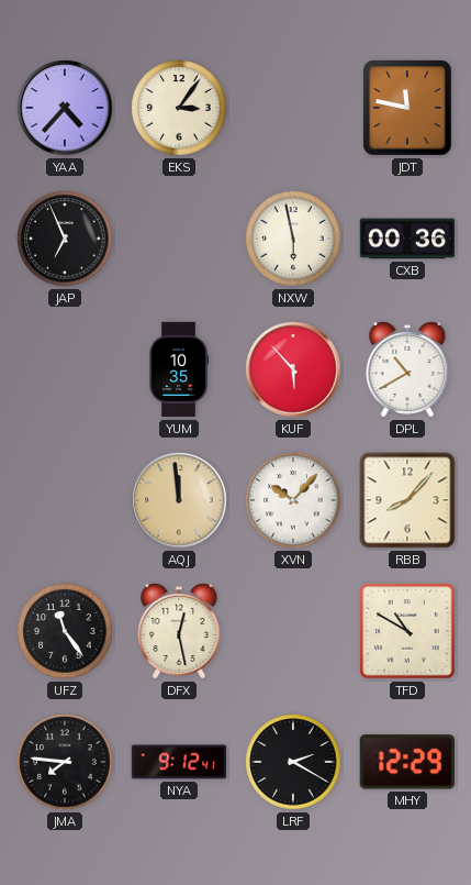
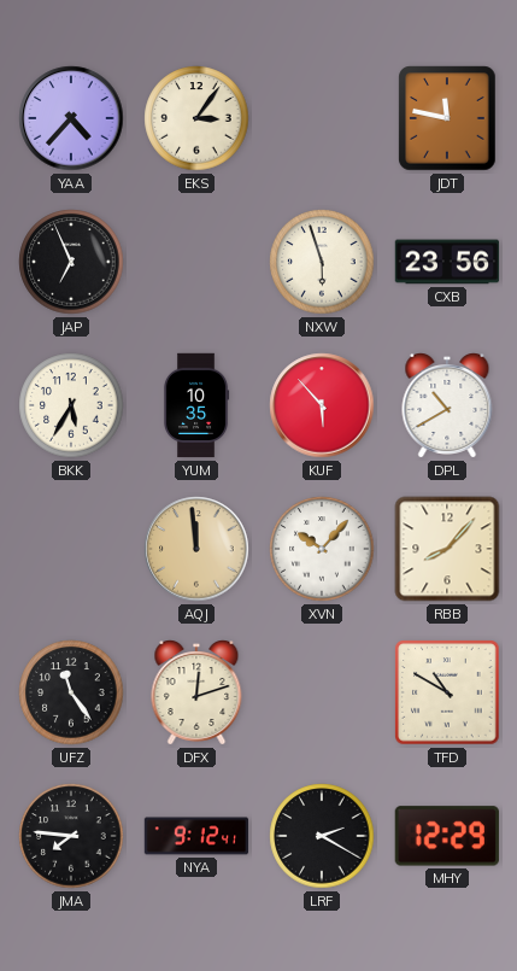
NXW: 5:58 -> 5:57
CXB: 00:36 -> 23:56
BKK: none -> 5:35
DFX: 12:28 -> 12:12
